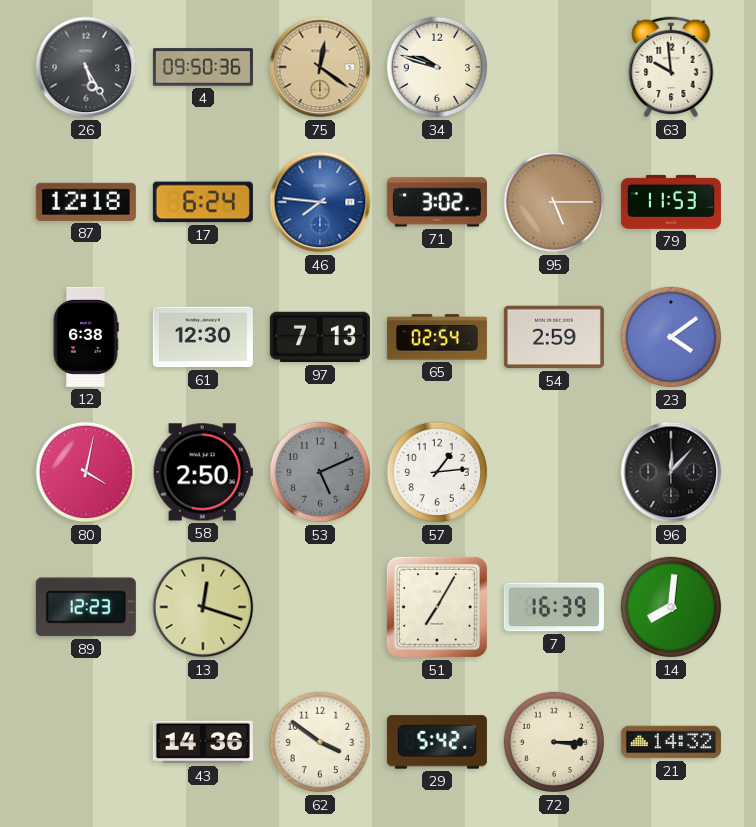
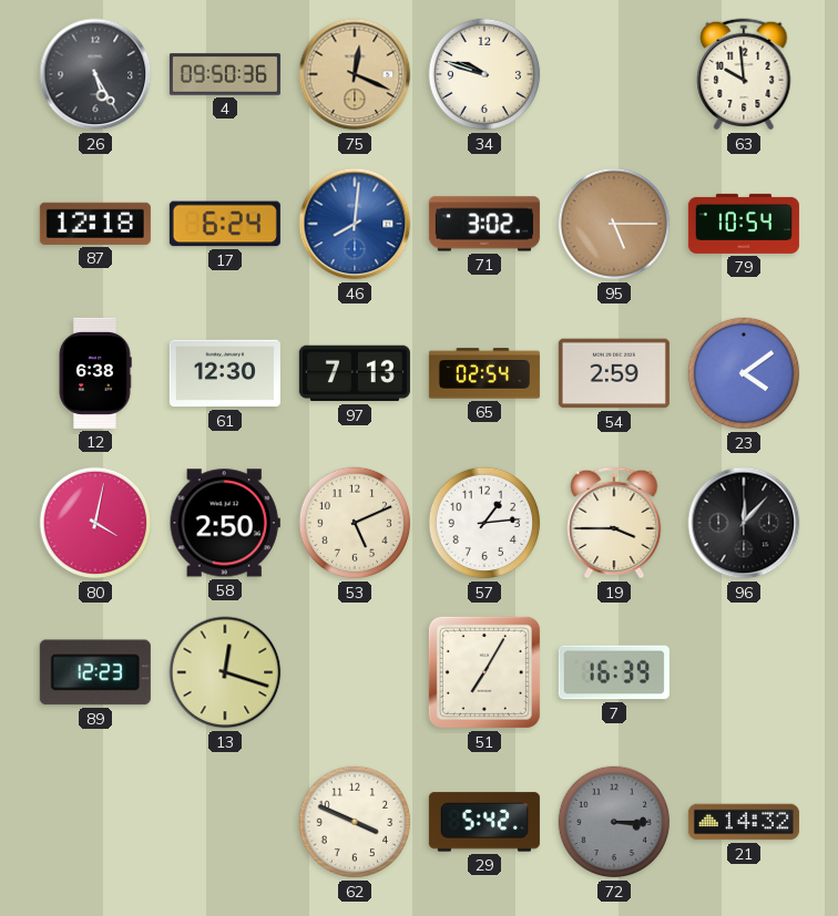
75: 12:21 -> 12:19
46: 7:46 -> 8:01
79: 11:53 -> 10:54
53 dial: grey -> cream
19: none -> 3:45
14: 8:01 -> none
43: 14:36 -> none
62: 3:51 -> 3:49
72 dial: cream -> grey
